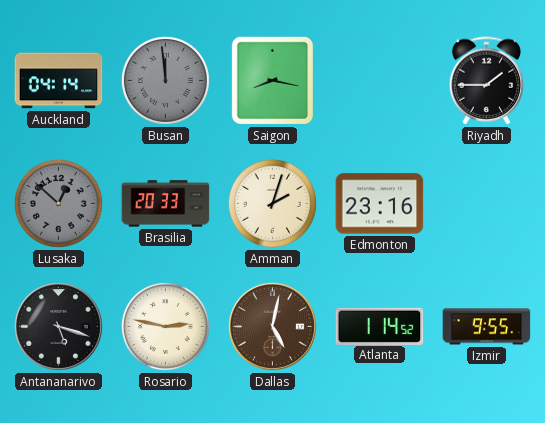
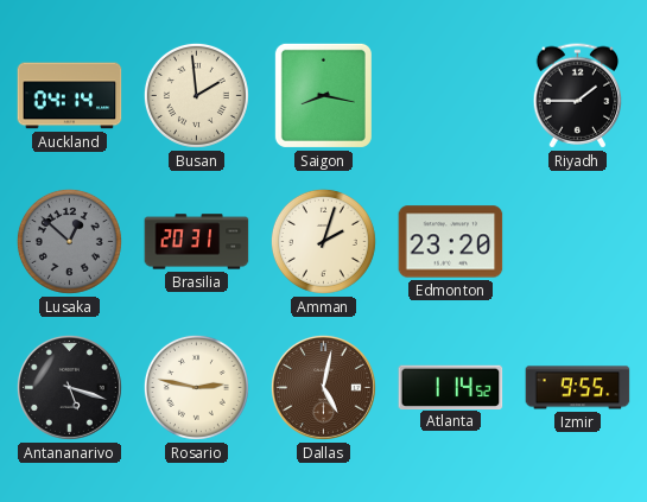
Busan: 11:59 -> 1:59
Busan dial: grey -> cream
Brasilia: 20:33 -> 20:31
Edmonton: 23:16 -> 23:20
